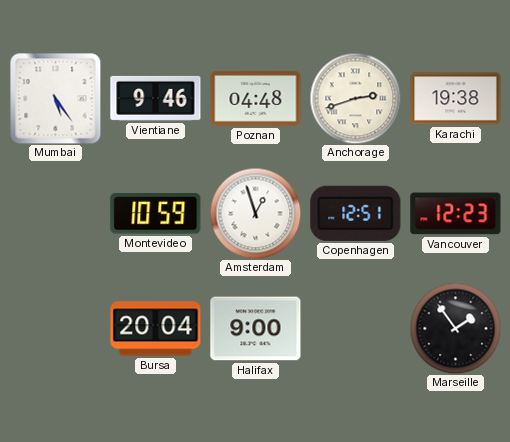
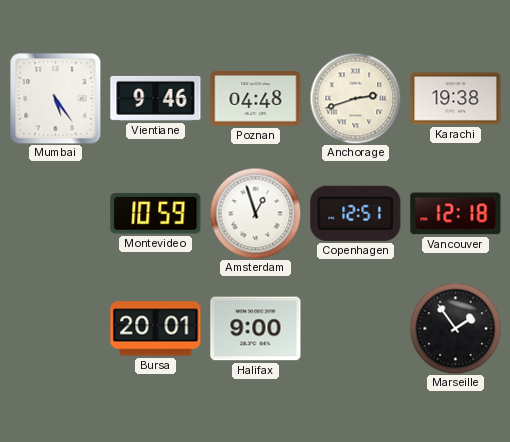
Vancouver: 12:23 -> 12:18
Bursa: 20:04 -> 20:01
